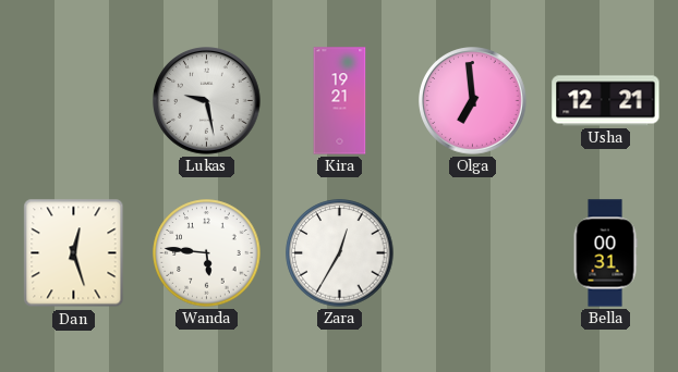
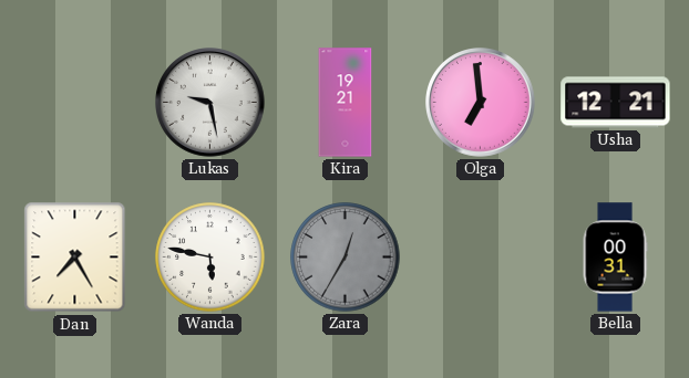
Dan: 12:27 -> 7:25
Wanda: 5:46 -> 5:47
Zara dial: white -> grey
